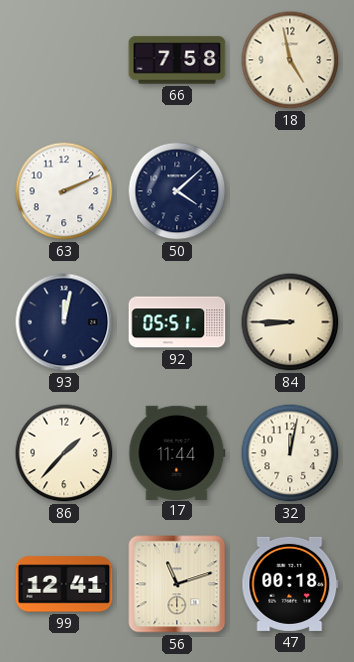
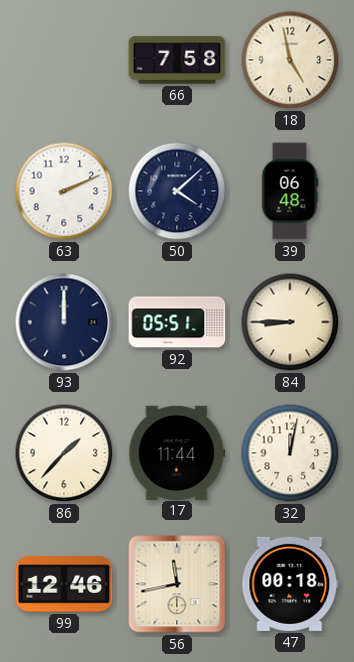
39: none -> 06:48
93: 12:02 -> 12:00
99: 12:41 -> 12:46
56: 11:12 -> 11:43
